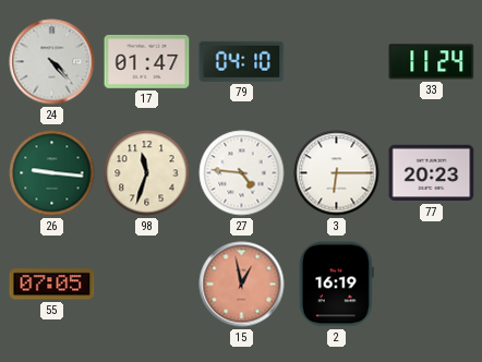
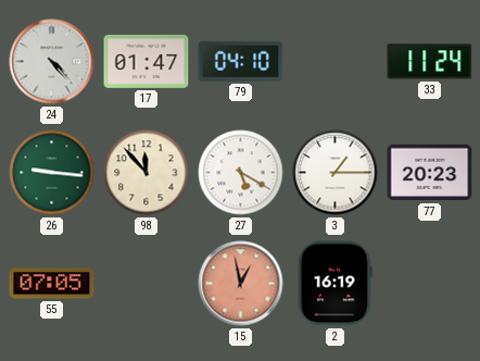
98: 11:33 -> 11:53
27: 4:46 -> 5:20
3: 6:15 -> 1:15
